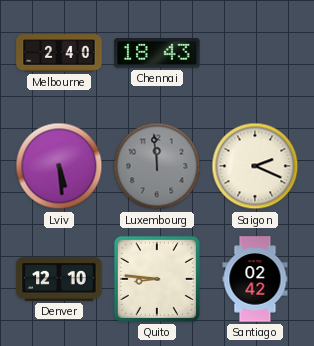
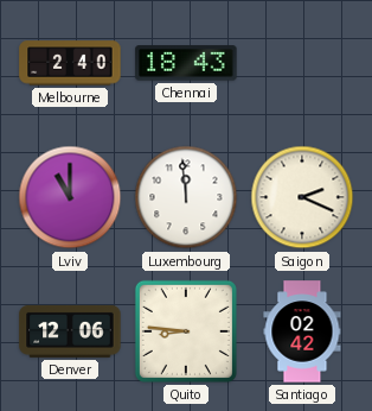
Lviv: 5:29 -> 11:00
Luxembourg dial: grey -> white
Denver: 12:10 -> 12:06
